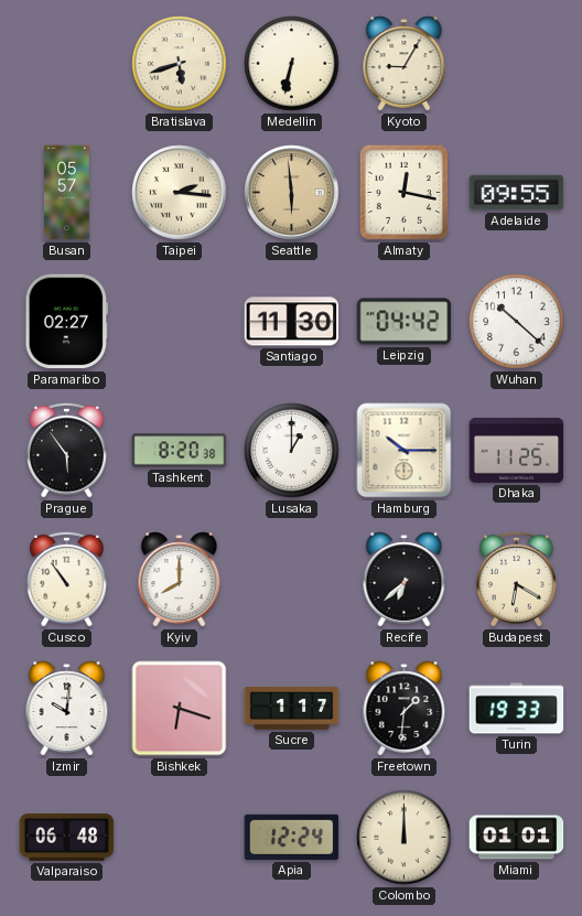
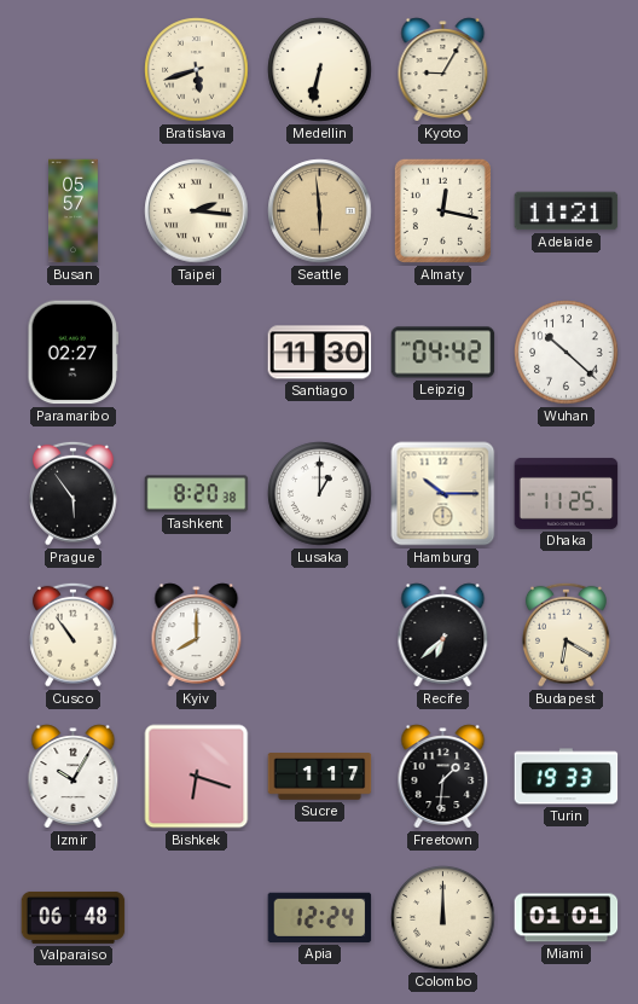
Adelaide: 09:55 -> 11:21
Izmir: 10:01 -> 10:05
